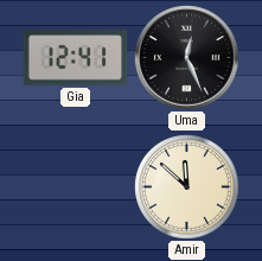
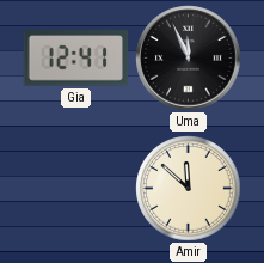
Uma: 12:26 -> 11:56
